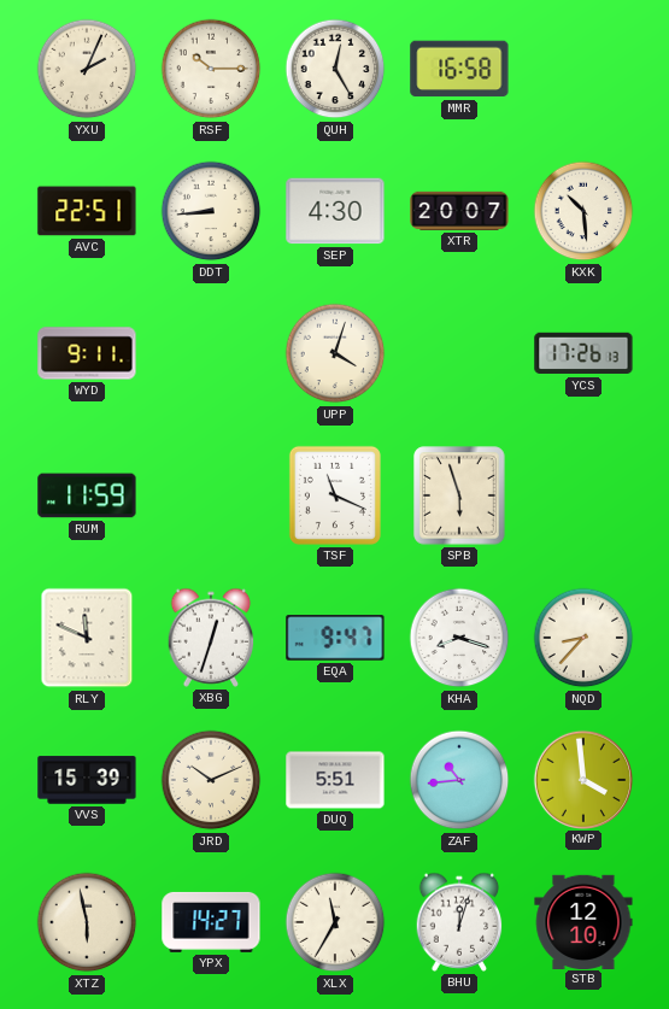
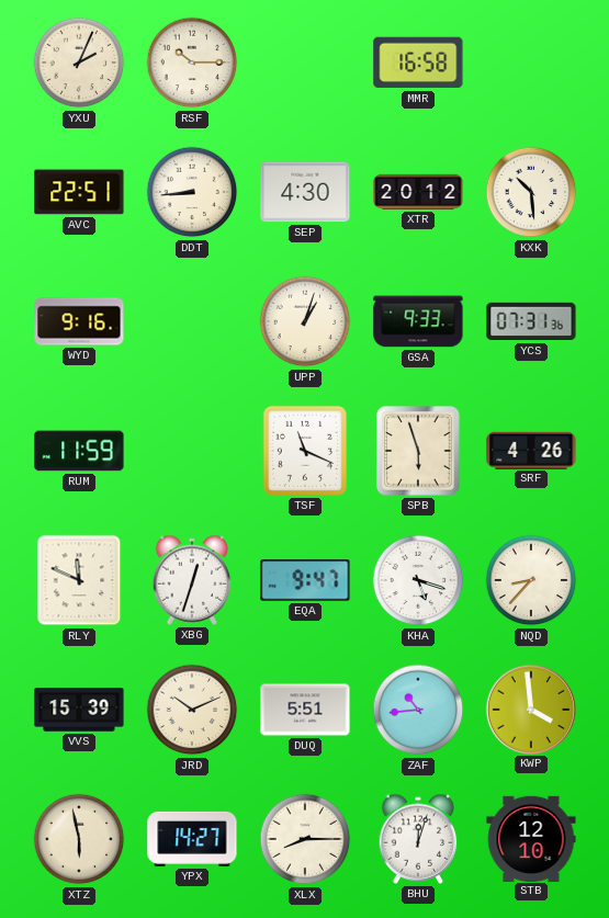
QUH: 12:25 -> none
XTR: 20:07 -> 20:12
WYD: 9:11 -> 9:16
UPP: 4:03 -> 1:03
GSA: none -> 9:33
YCS: 17:26 -> 07:31
SRF: none -> 4:26
KHA: 8:18 -> 5:18
XLX: 11:35 -> 8:15
